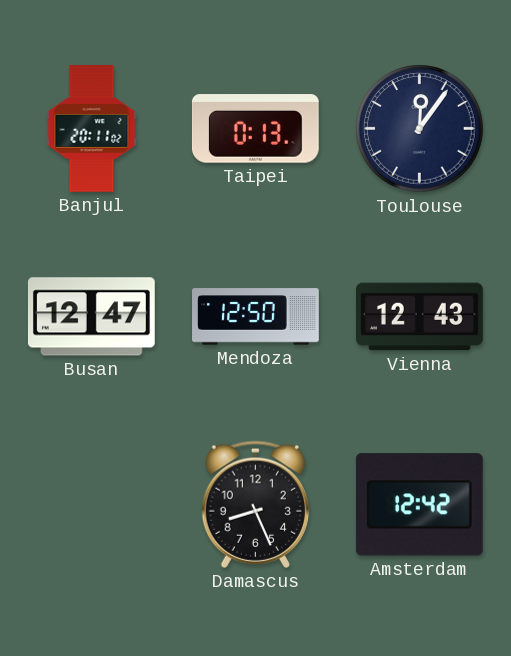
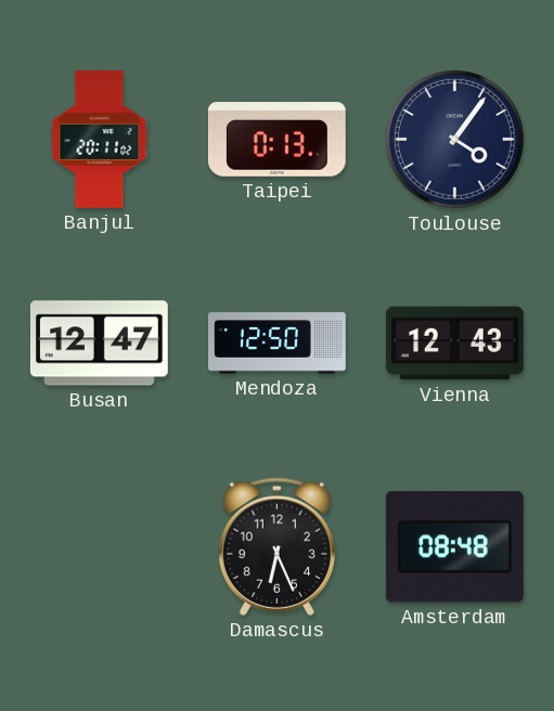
Toulouse: 12:06 -> 4:06
Damascus: 8:26 -> 6:26
Amsterdam: 12:42 -> 08:48
